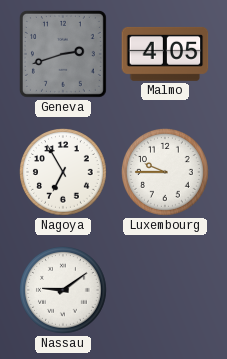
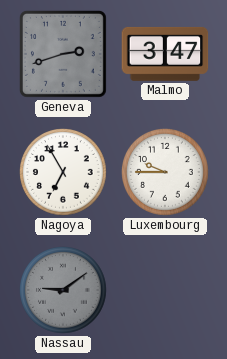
Malmo: 4:05 -> 3:47
Nassau dial: white -> grey
